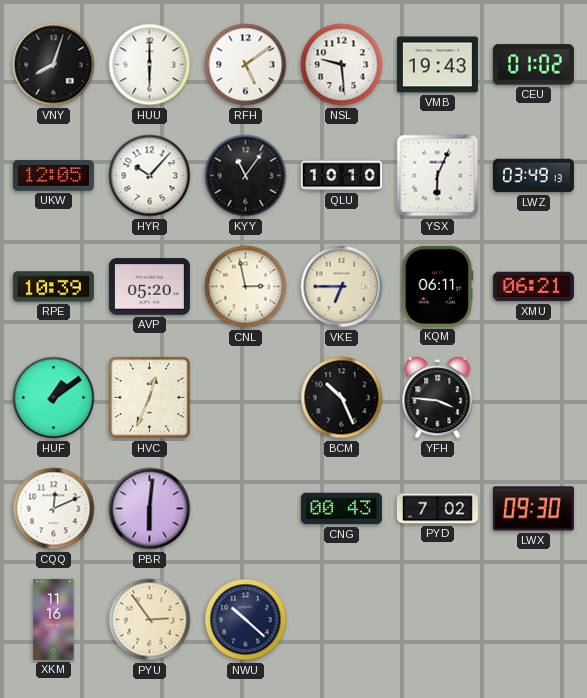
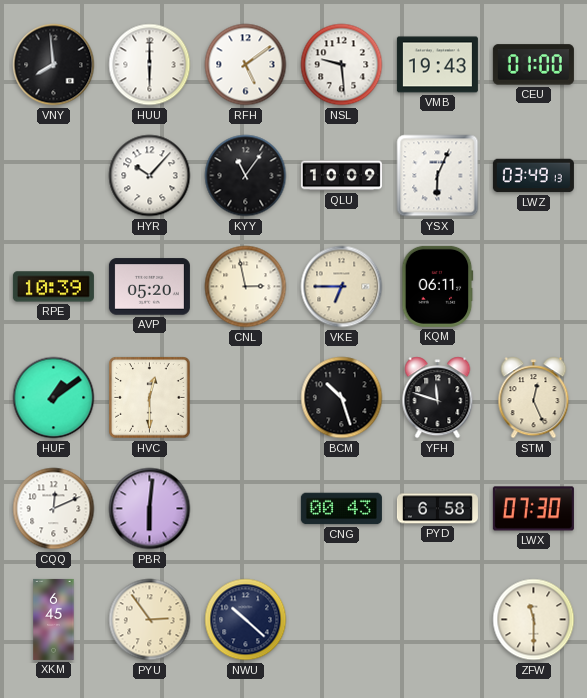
VNY: 8:03 -> 7:59
CEU: 01:02 -> 01:00
UKW: 12:05 -> none
QLU: 10:10 -> 10:09
XMU: 06:21 -> none
HVC: 12:34 -> 12:30
BCM: 10:26 -> 10:27
YFH: 3:46 -> 11:48
STM: none -> 12:26
PYD: 7:02 -> 6:58
LWX: 09:30 -> 07:30
XKM: 11:16 -> 6:45
ZFW: none -> 11:30
